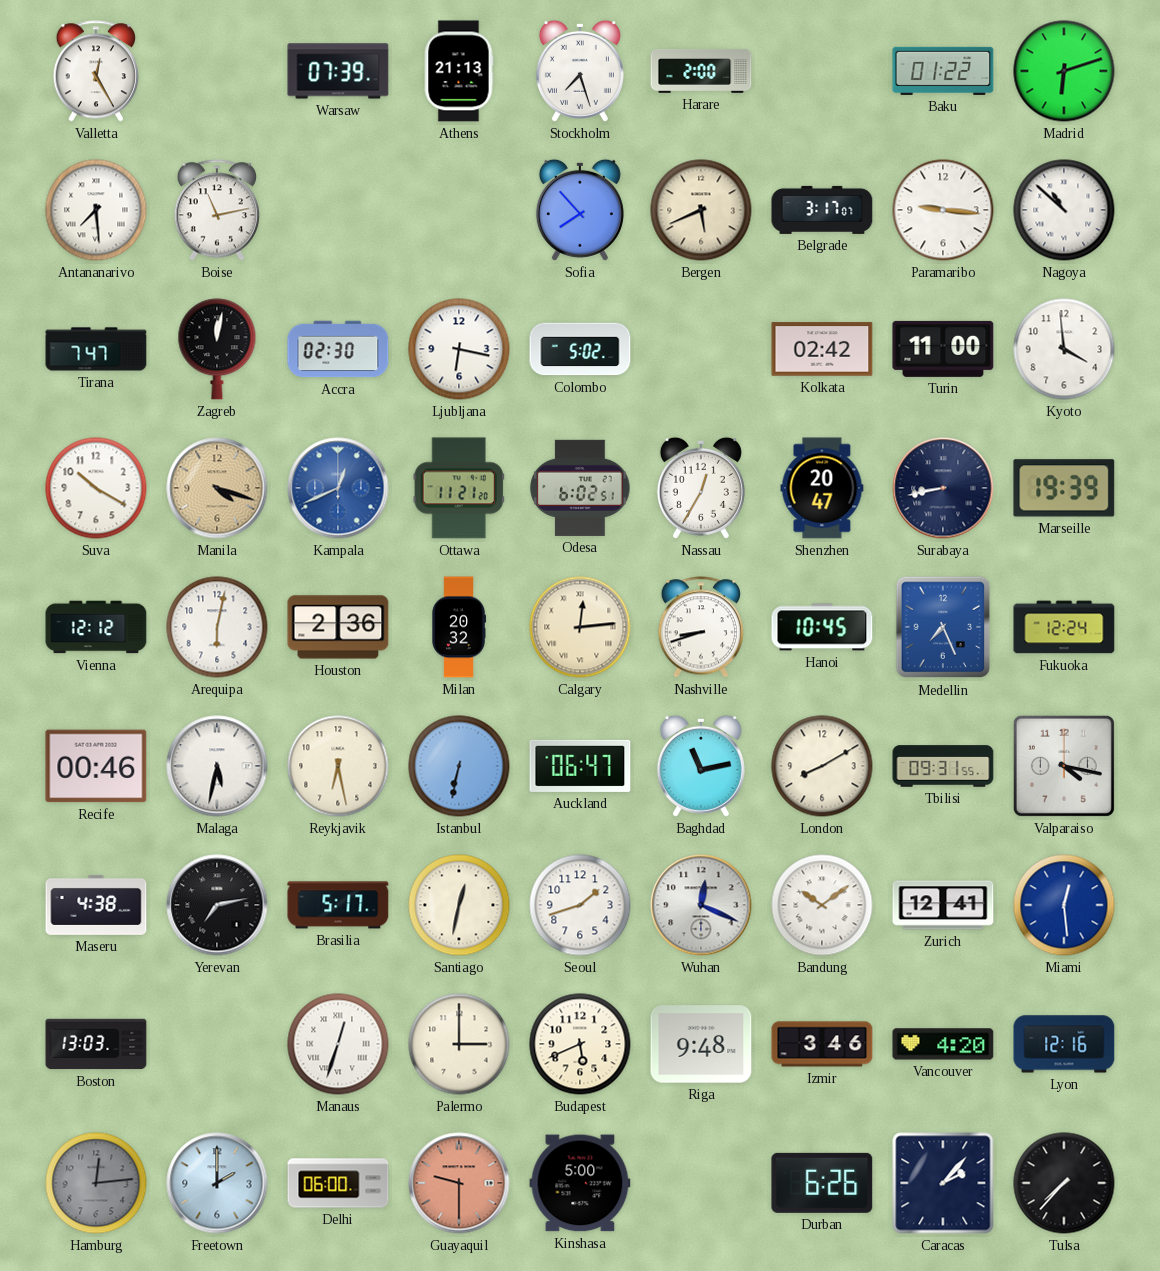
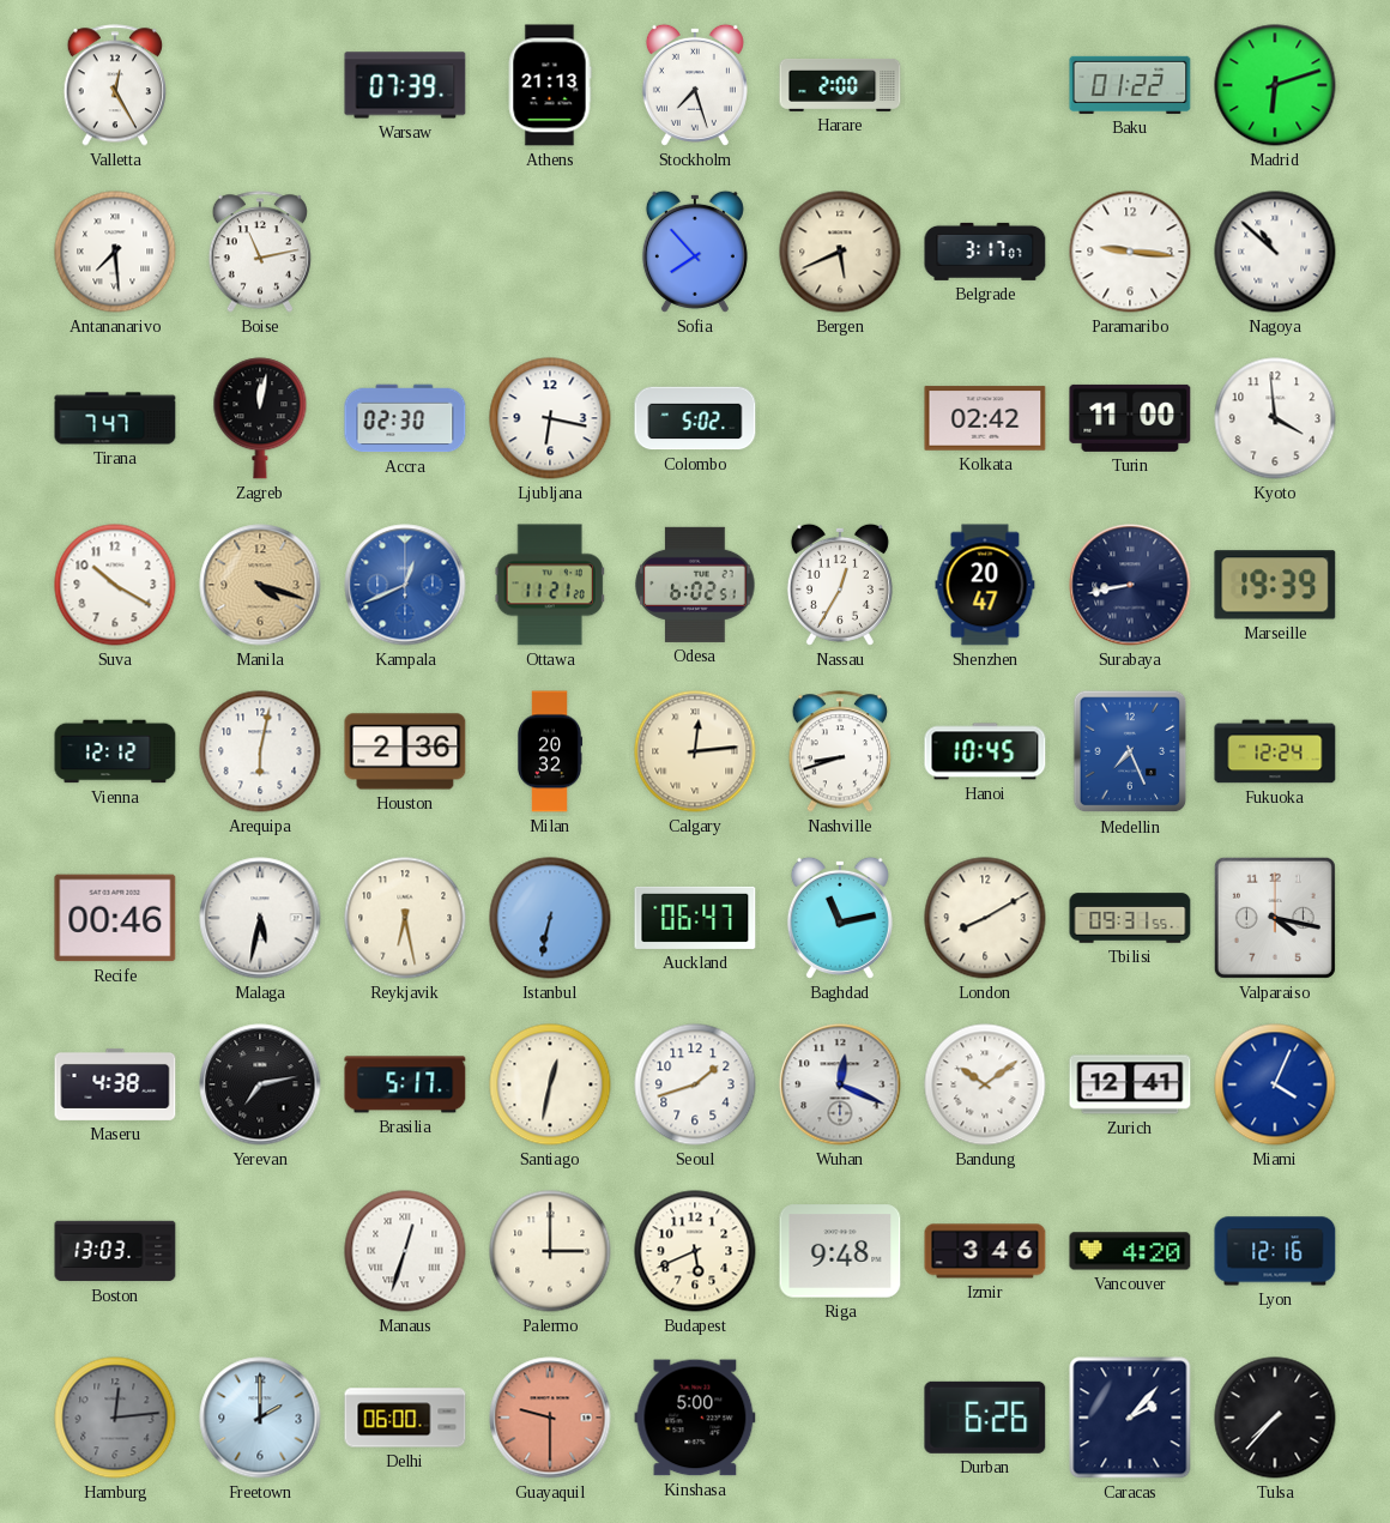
Miami: 12:29 -> 4:04
